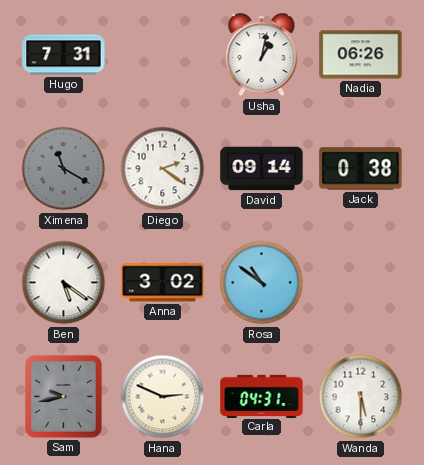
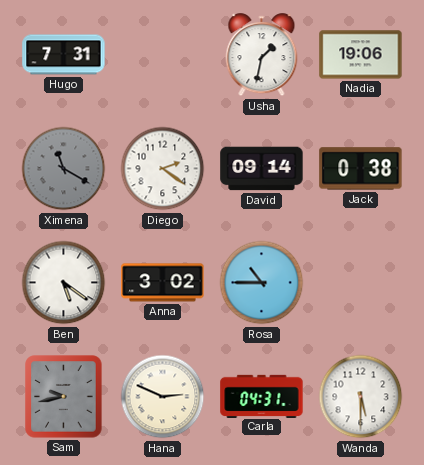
Usha: 1:02 -> 1:32
Nadia: 06:26 -> 19:06
Rosa: 10:51 -> 10:45
